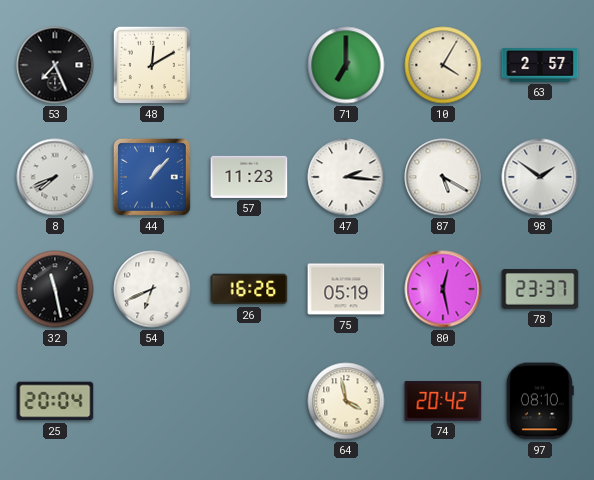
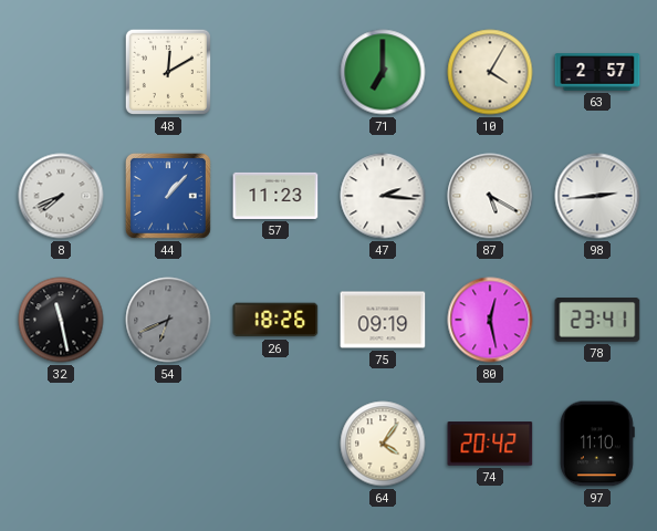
53: 7:26 -> none
98: 1:51 -> 2:44
54 dial: white -> grey
26: 16:26 -> 18:26
75: 05:19 -> 09:19
78: 23:37 -> 23:41
25: 20:04 -> none
64: 3:58 -> 4:06
97: 08:10 -> 11:10
